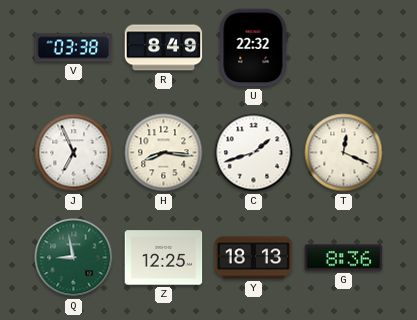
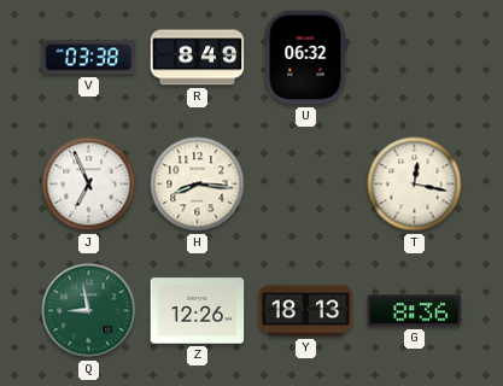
U: 22:32 -> 06:32
C: 1:42 -> none
T: 12:19 -> 12:17
Z: 12:25 -> 12:26
